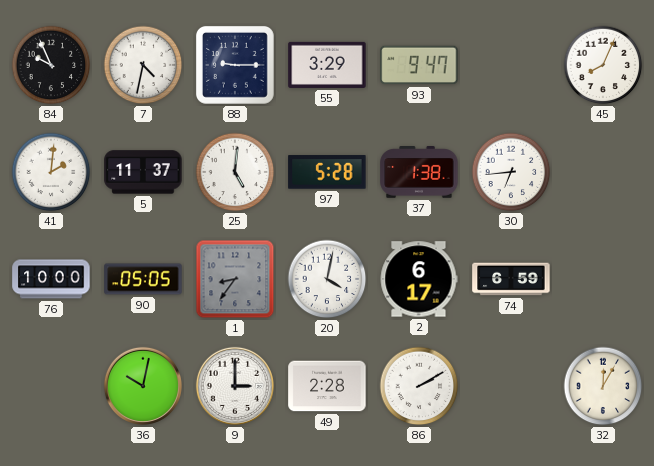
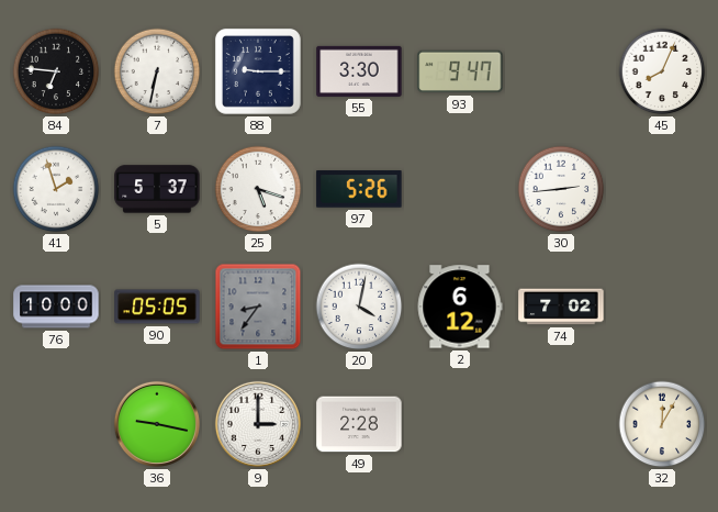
84: 9:56 -> 6:46
7: 4:32 -> 6:32
55: 3:29 -> 3:30
41: 2:01 -> 1:57
5: 11:37 -> 5:37
25: 5:01 -> 5:18
97: 5:28 -> 5:26
37: 1:38 -> none
30: 6:44 -> 2:44
2: 6:17 -> 6:12
74: 6:59 -> 7:02
36: 10:02 -> 9:17
86: 2:10 -> none
